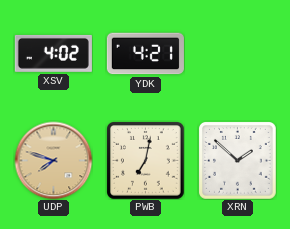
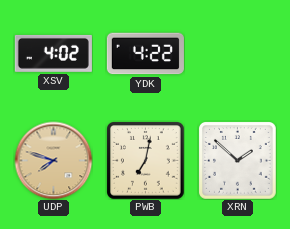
YDK: 4:21 -> 4:22
